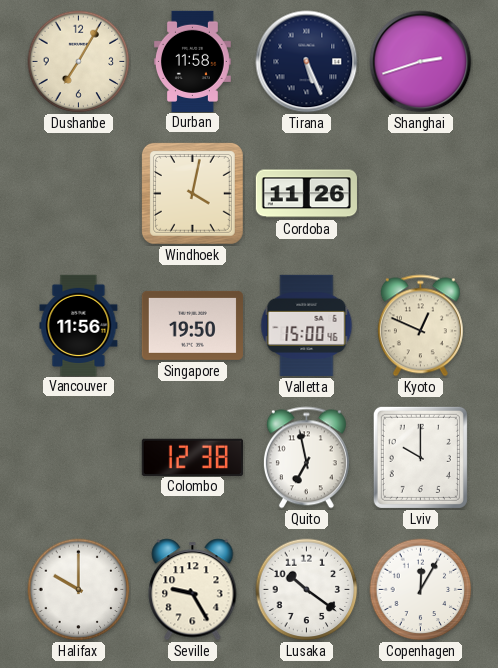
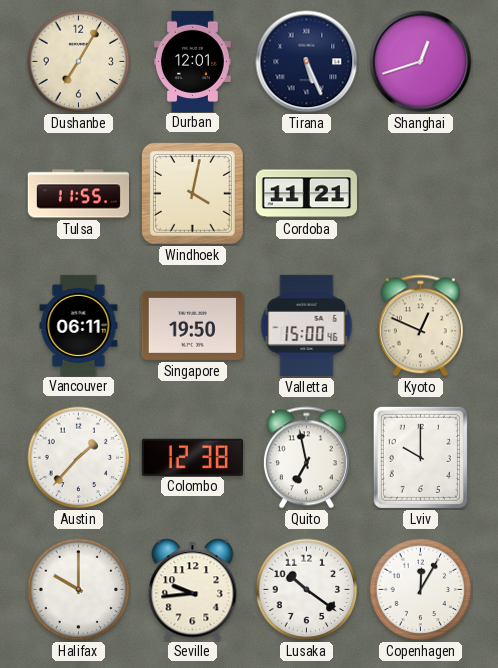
Durban: 11:58 -> 12:01
Shanghai: 2:42 -> 12:42
Tulsa: none -> 11:55
Cordoba: 11:26 -> 11:21
Vancouver: 11:56 -> 06:11
Austin: none -> 1:37
Seville: 9:25 -> 9:44
